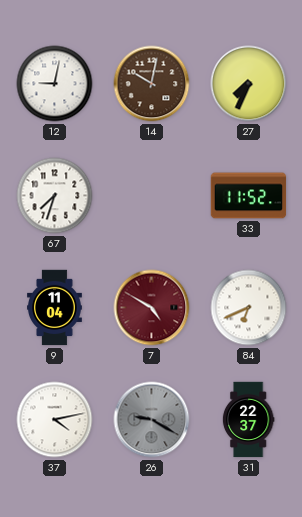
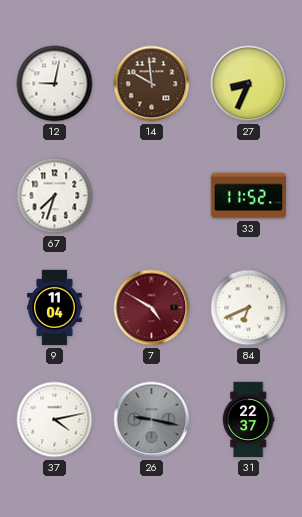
14: 10:02 -> 9:59
27: 7:34 -> 8:34
26: 9:20 -> 9:17
